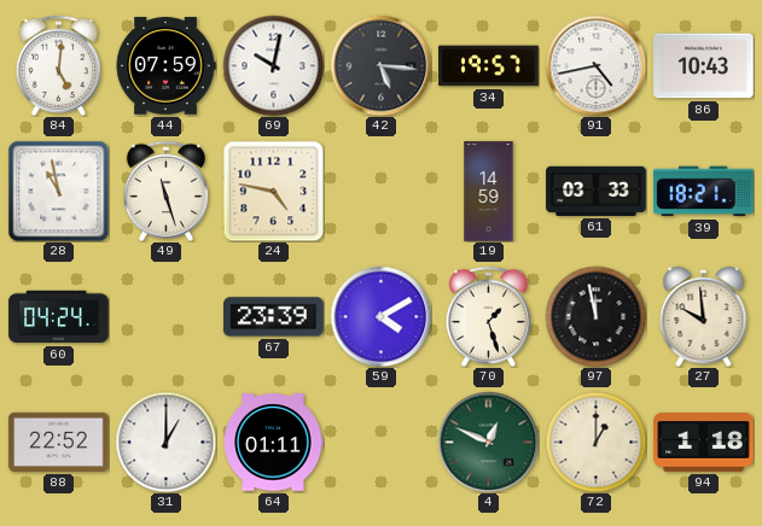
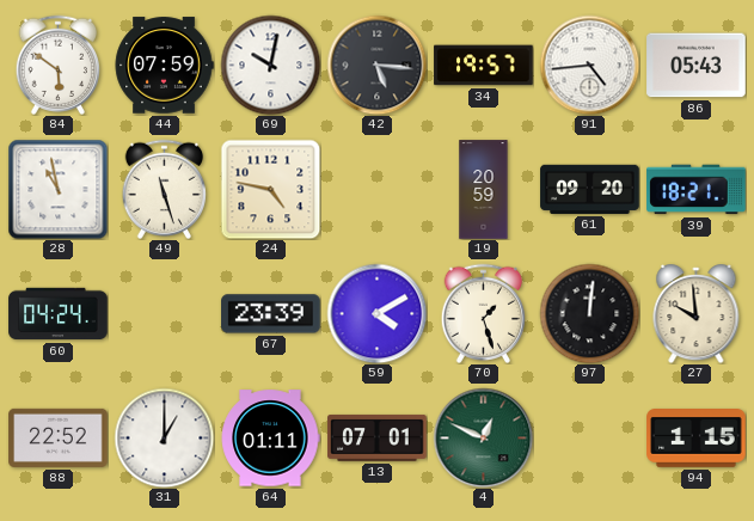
84: 5:01 -> 5:51
91: 4:43 -> 4:44
86: 10:43 -> 05:43
19: 14:59 -> 20:59
61: 03:33 -> 09:20
97: 11:58 -> 12:01
13: none -> 07:01
72: 1:00 -> none
94: 1:18 -> 1:15
